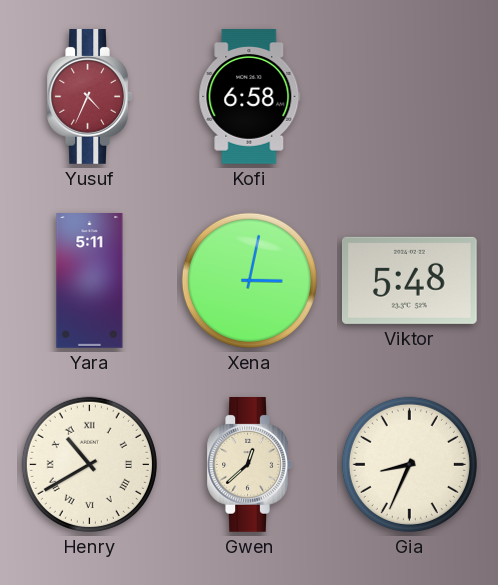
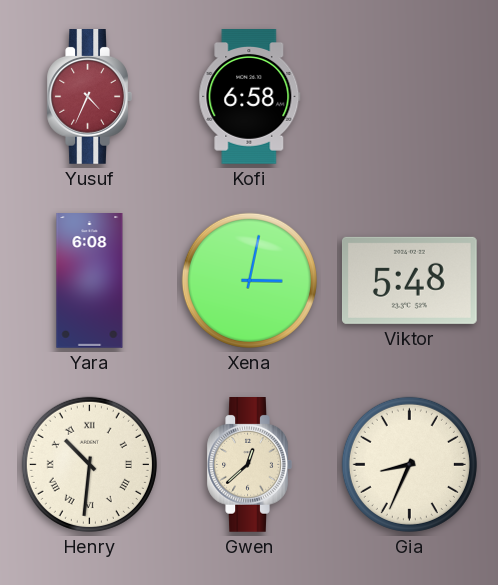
Yara: 5:11 -> 6:08
Henry: 10:40 -> 10:31
